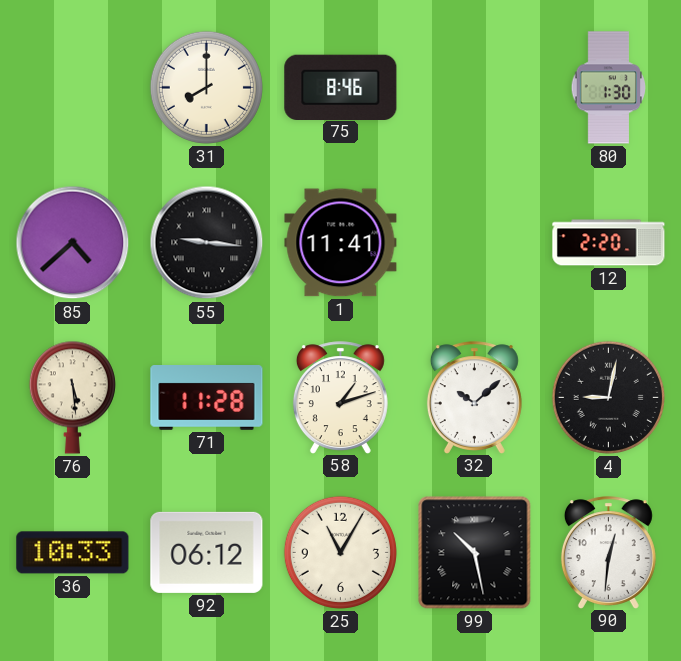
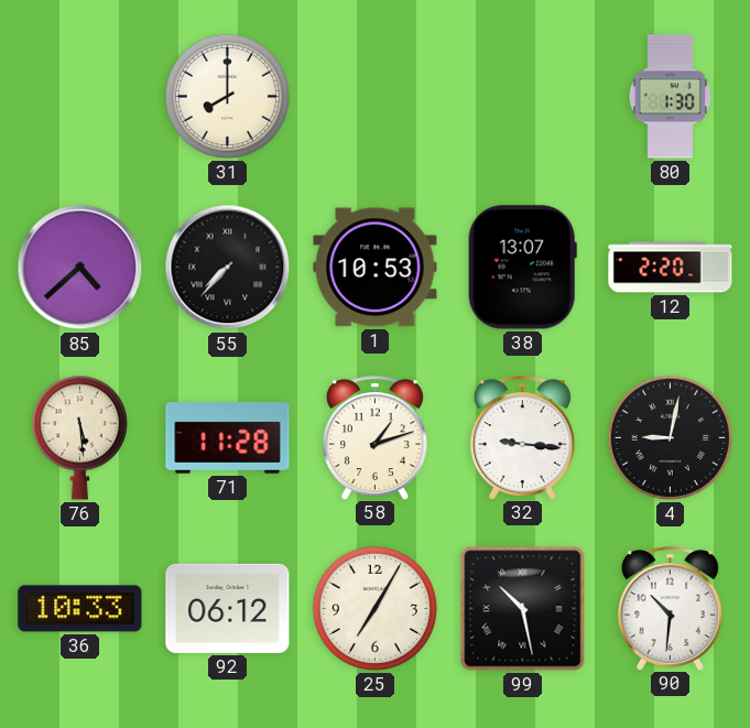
75: 8:46 -> none
55: 9:16 -> 7:37
1: 11:41 -> 10:53
38: none -> 13:07
32: 10:08 -> 9:16
25: 11:05 -> 7:05
90: 12:31 -> 10:31
